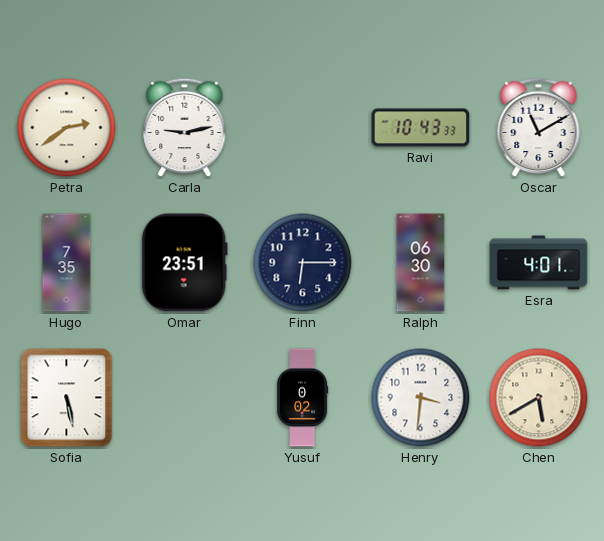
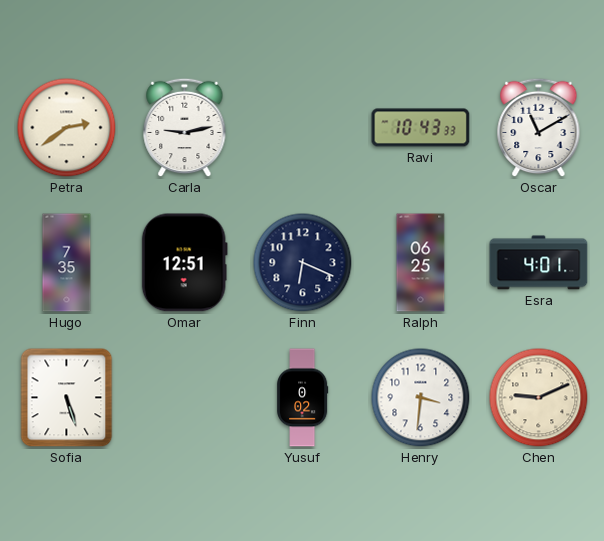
Omar: 23:51 -> 12:51
Finn: 6:15 -> 6:19
Ralph: 06:30 -> 06:25
Sofia: 5:28 -> 5:27
Chen: 5:40 -> 9:11
